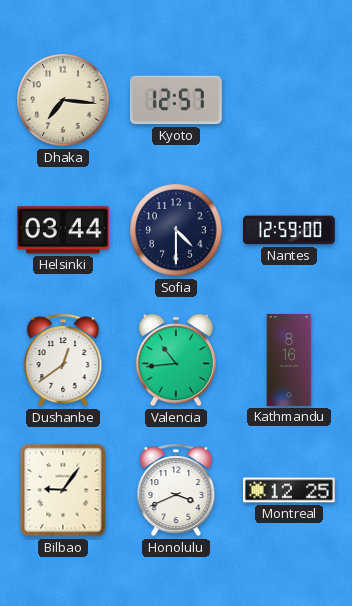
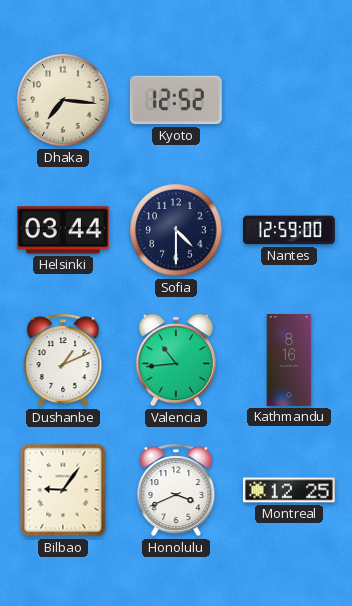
Kyoto: 12:57 -> 12:52
Dushanbe: 12:39 -> 1:11
